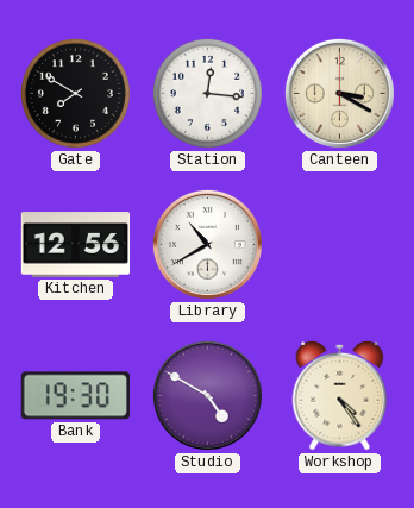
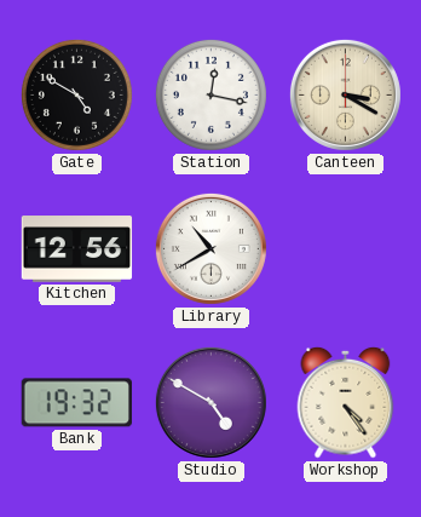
Gate: 7:50 -> 4:50
Station: 12:16 -> 12:17
Bank: 19:30 -> 19:32
